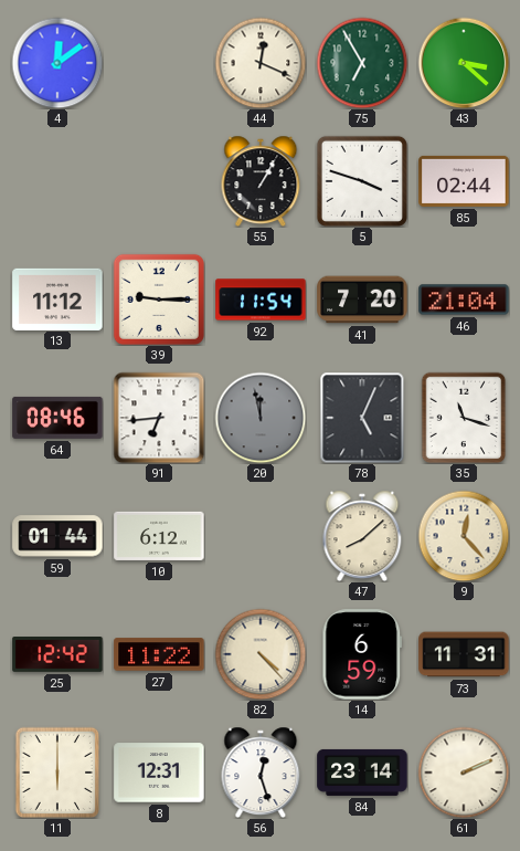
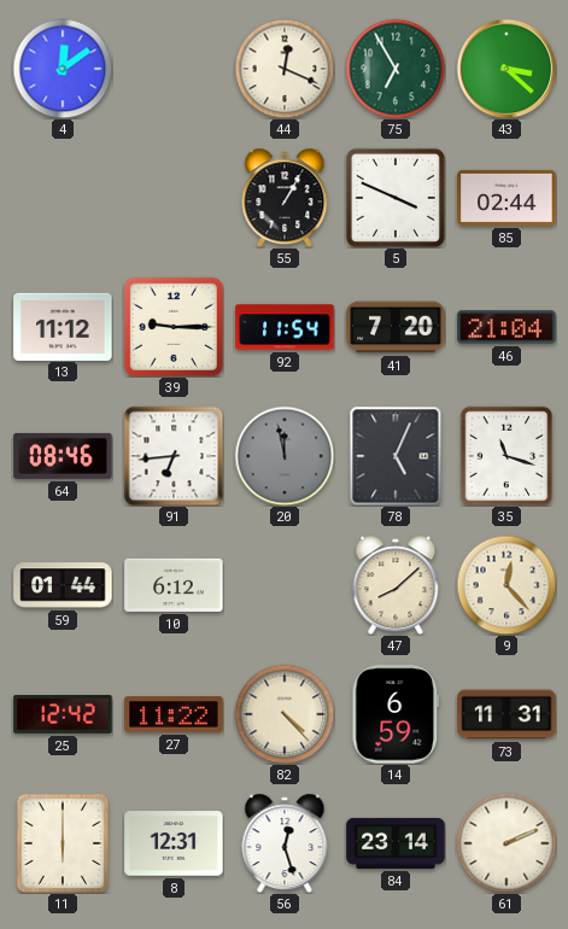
5: 3:48 -> 3:49
